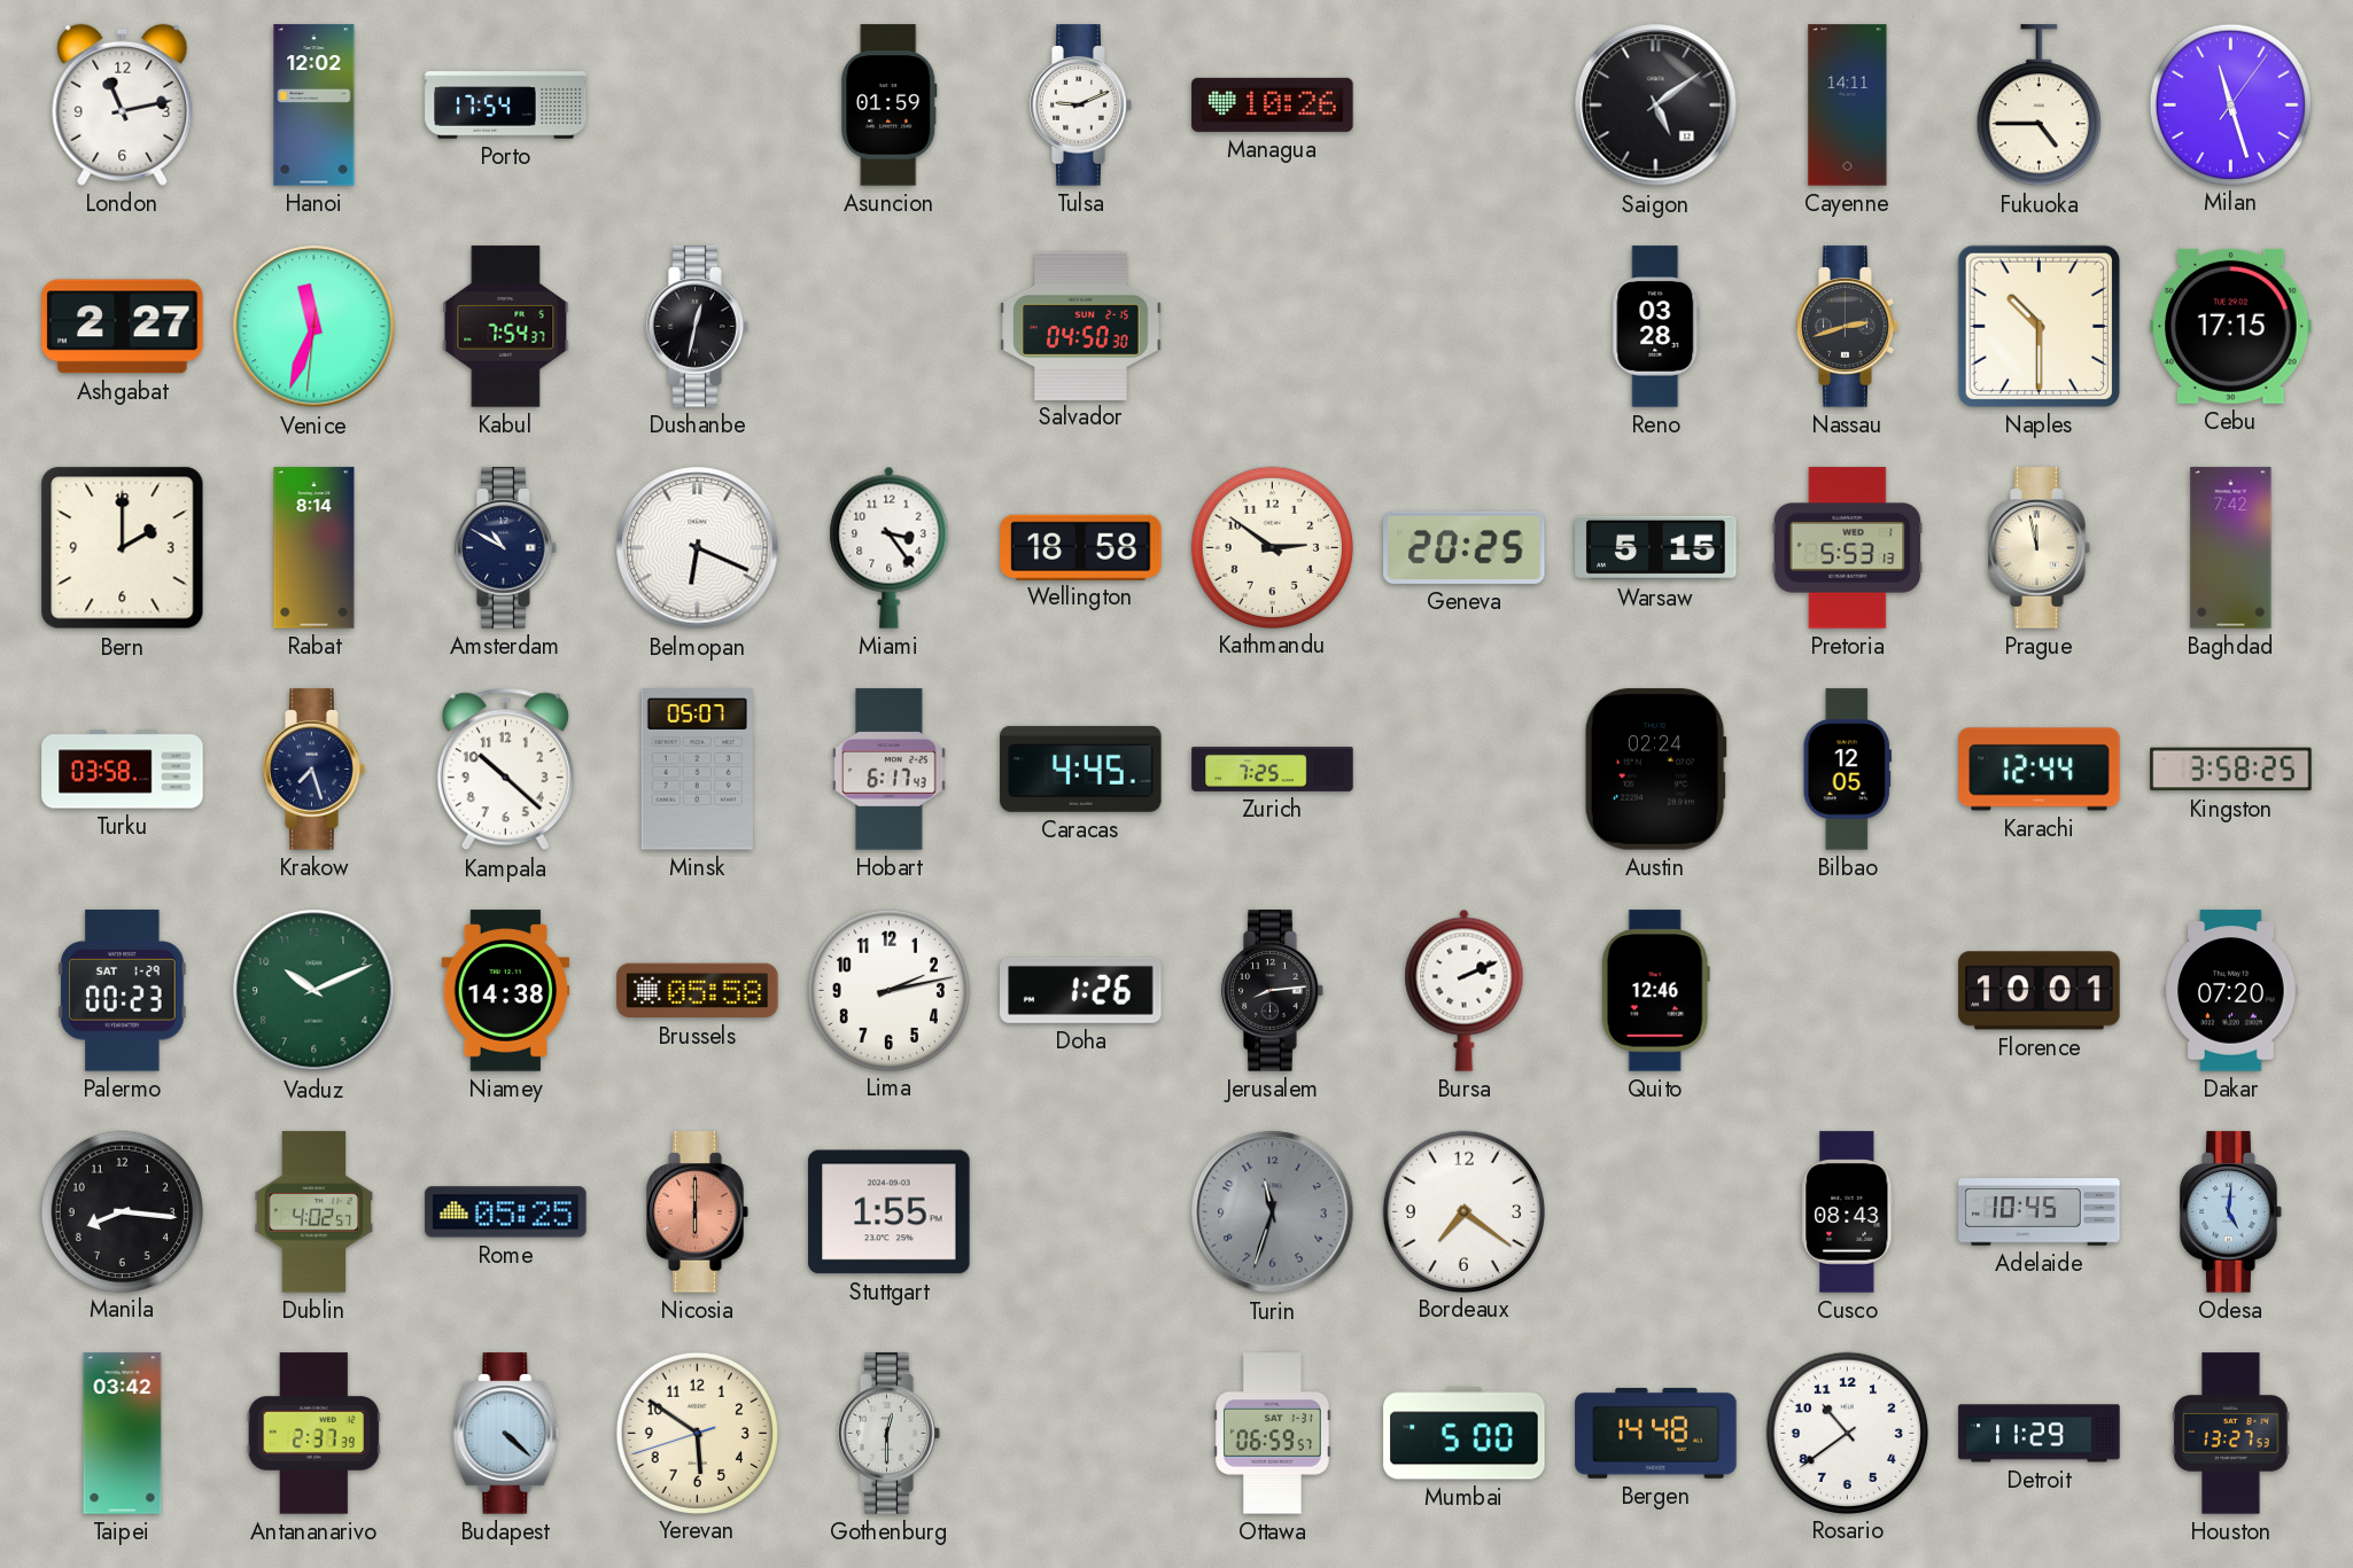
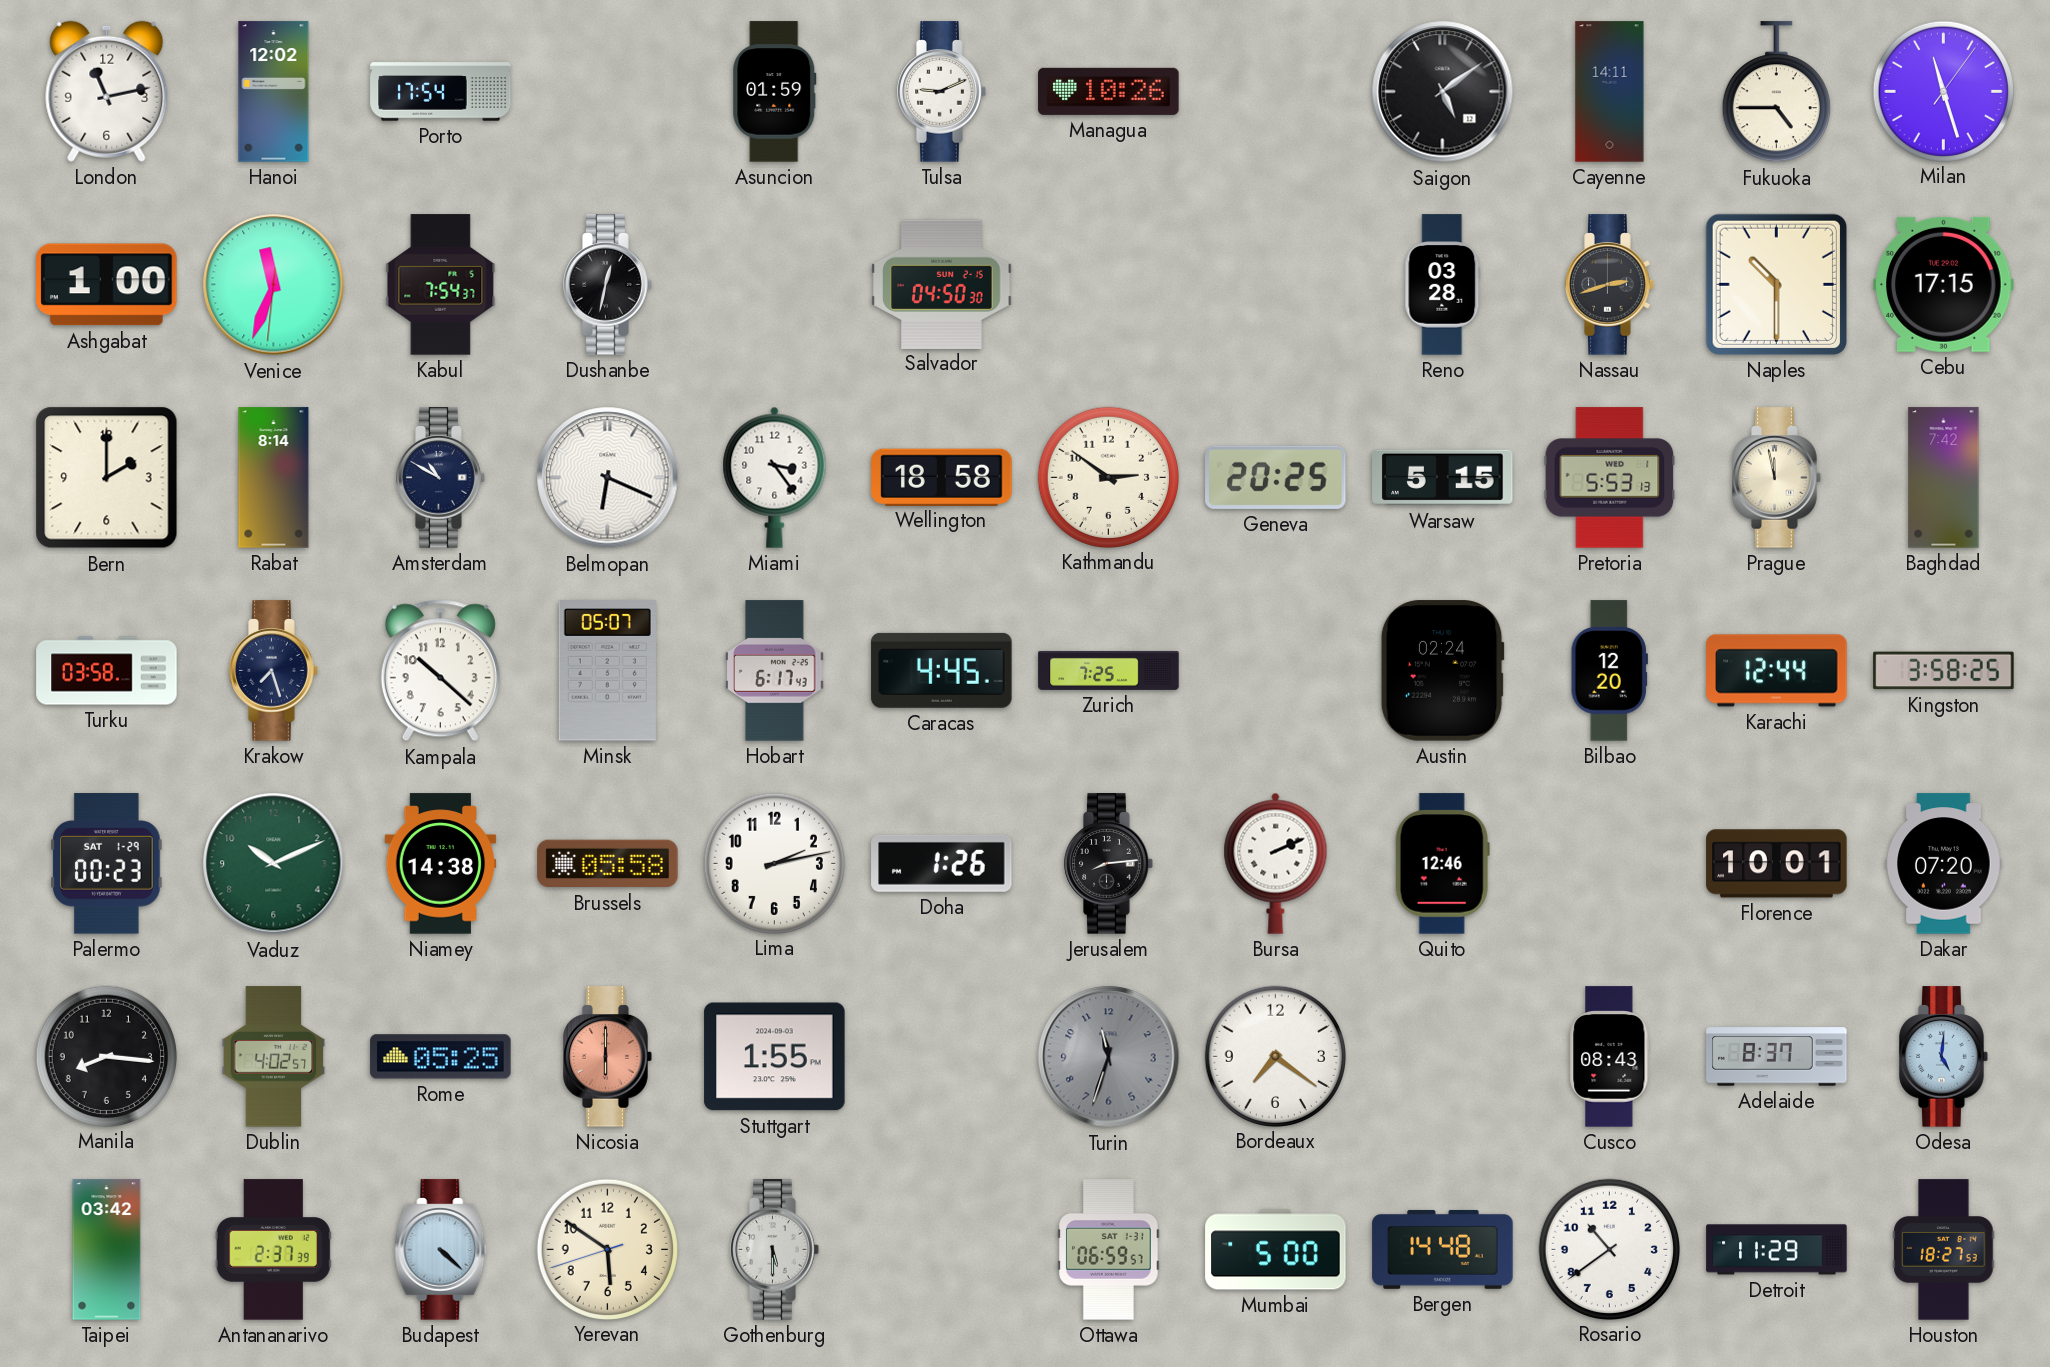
Ashgabat: 2:27 -> 1:00
Bilbao: 12:05 -> 12:20
Adelaide: 10:45 -> 8:37
Gothenburg: 12:30 -> 5:30
Houston: 13:27 -> 18:27
